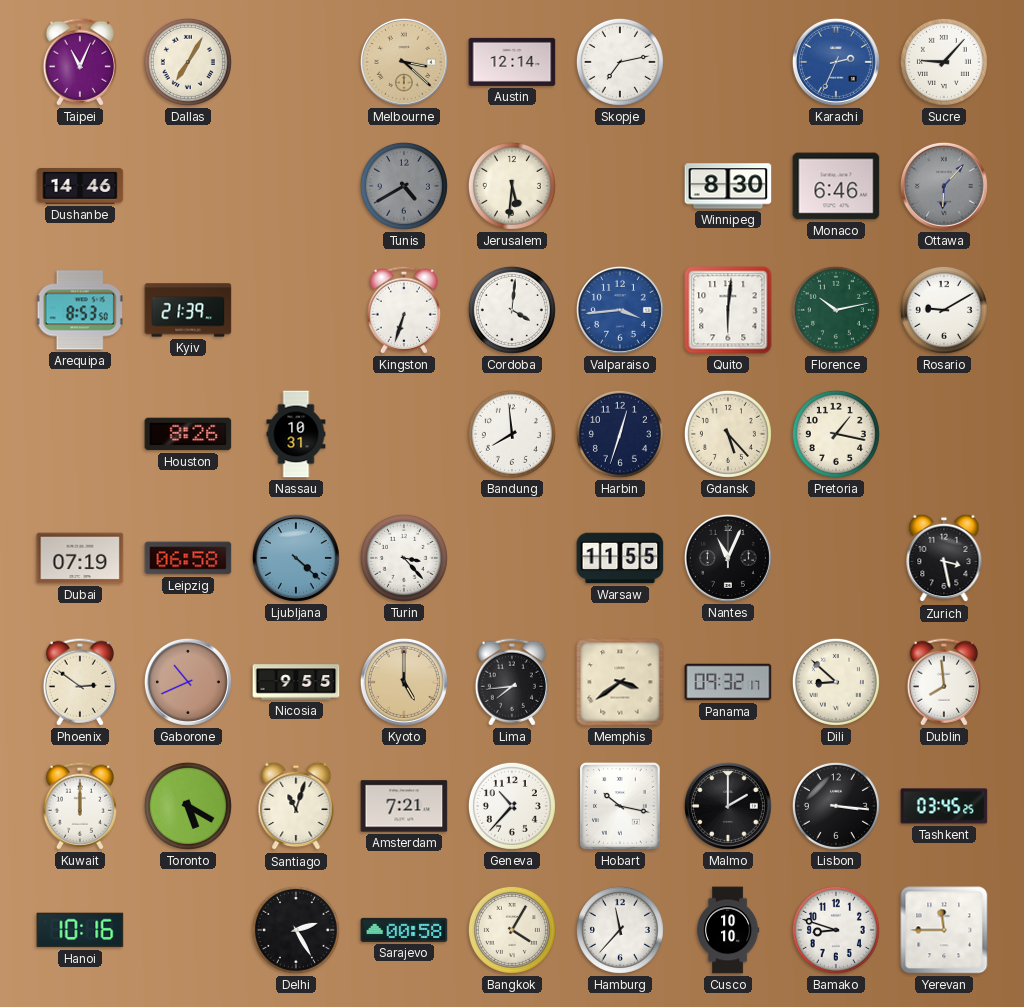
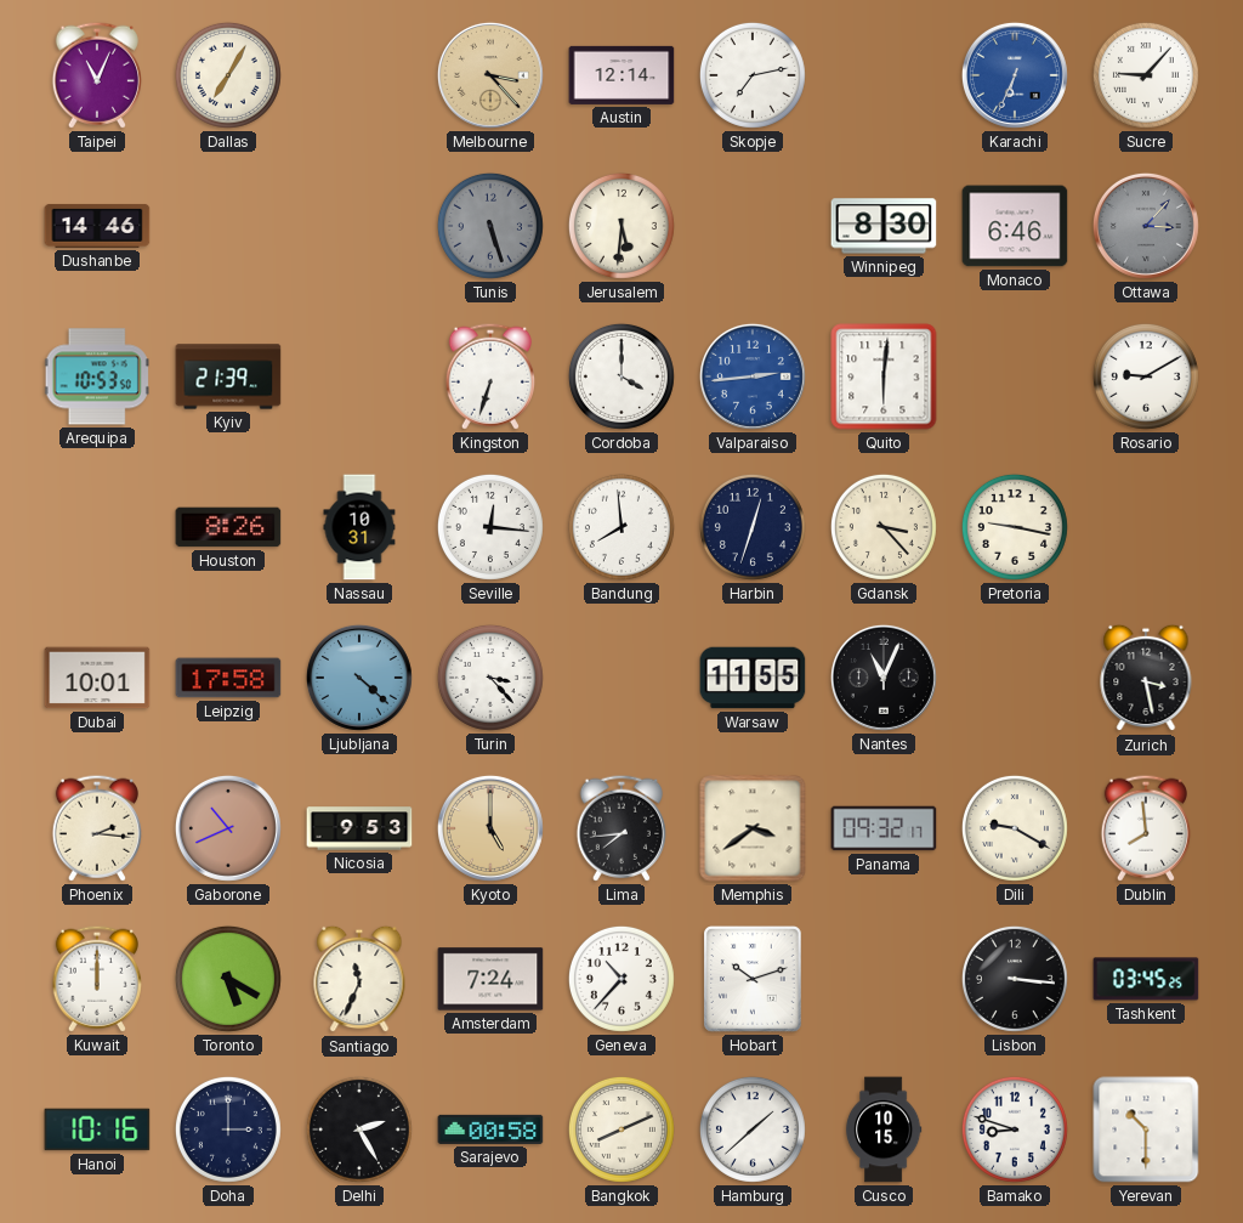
Melbourne: 3:22 -> 3:23
Karachi: 2:34 -> 6:34
Tunis: 4:40 -> 5:27
Ottawa: 6:07 -> 3:07
Arequipa: 8:53 -> 10:53
Cordoba: 4:01 -> 4:00
Valparaiso: 3:44 -> 2:44
Florence: 10:13 -> none
Seville: none -> 12:16
Gdansk: 5:23 -> 3:23
Pretoria: 1:17 -> 9:17
Dubai: 07:19 -> 10:01
Leipzig: 06:58 -> 17:58
Phoenix: 2:51 -> 2:16
Nicosia: 9:55 -> 9:53
Dili: 8:52 -> 9:20
Santiago: 11:03 -> 11:34
Amsterdam: 7:21 -> 7:24
Hobart: 10:17 -> 10:12
Malmo: 2:00 -> none
Doha: none -> 3:00
Bangkok: 4:05 -> 8:11
Hamburg: 11:37 -> 1:38
Cusco: 10:10 -> 10:15
Yerevan: 11:45 -> 10:30
